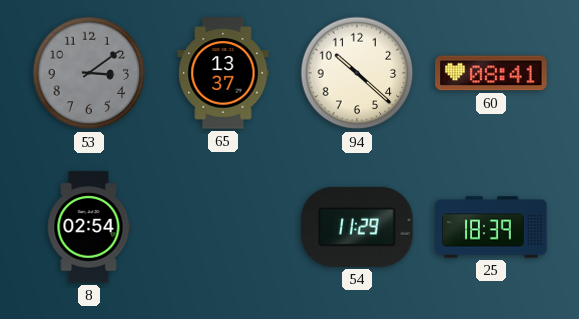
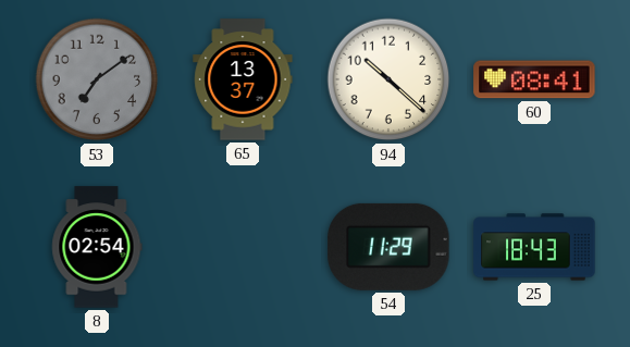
53: 3:09 -> 7:09
25: 18:39 -> 18:43
